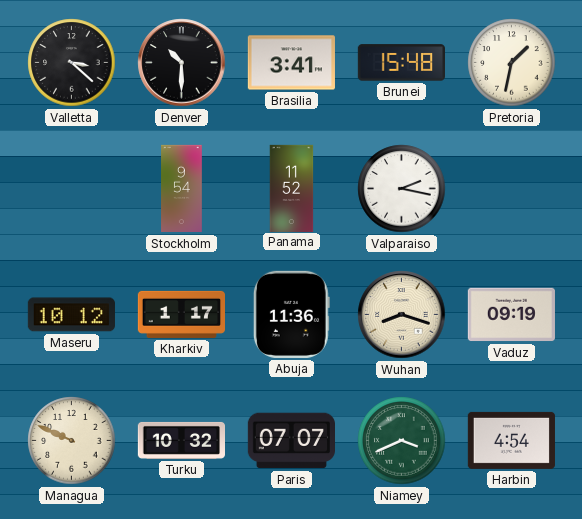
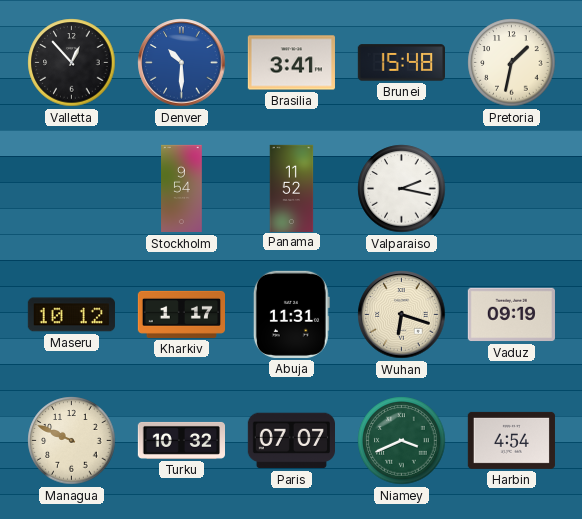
Valletta: 3:22 -> 12:53
Denver dial: black -> blue
Abuja: 11:36 -> 11:31
Wuhan: 8:18 -> 6:18
